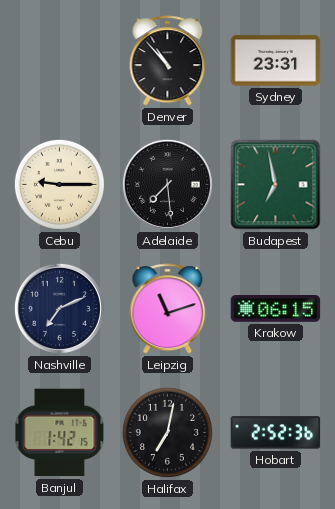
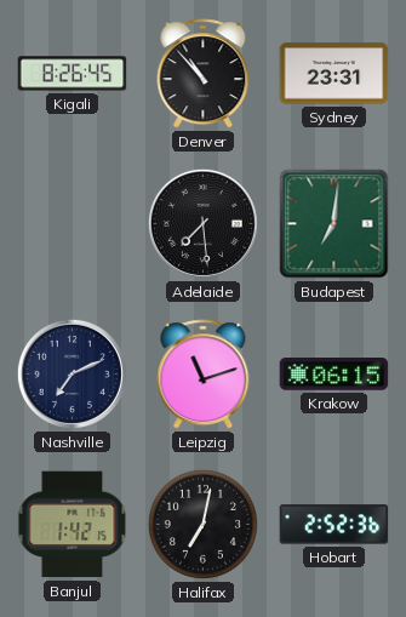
Kigali: none -> 8:26
Cebu: 9:15 -> none
Budapest: 6:58 -> 7:01
